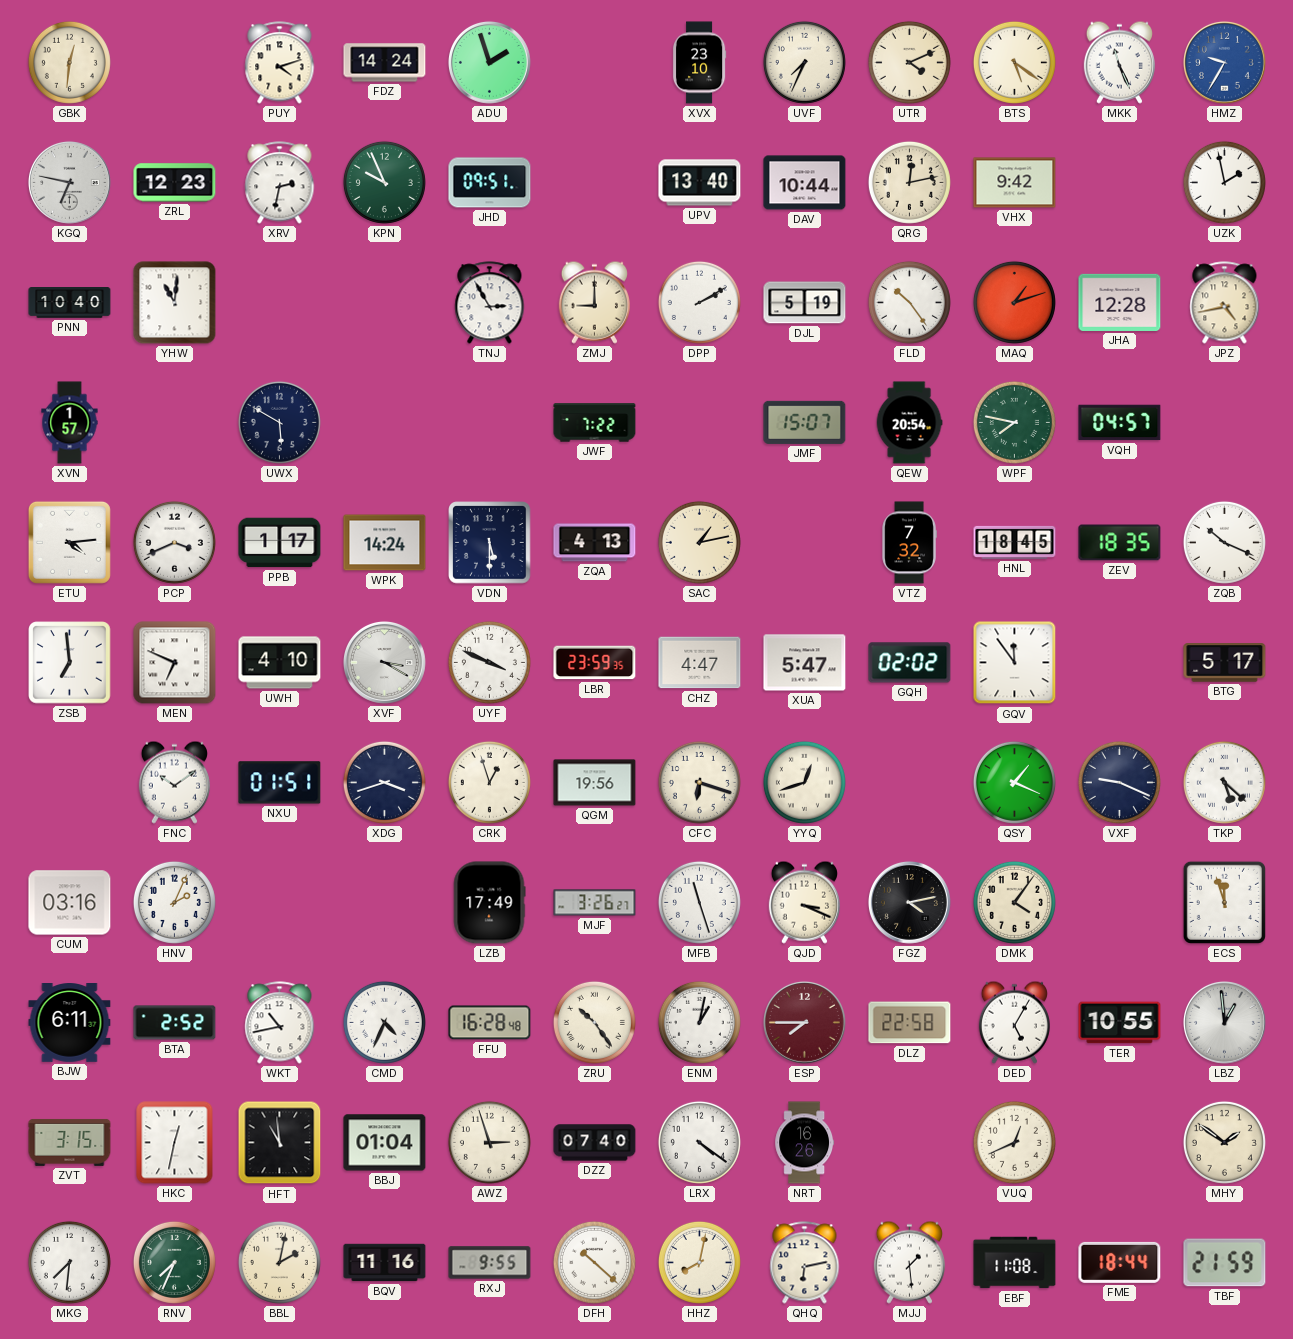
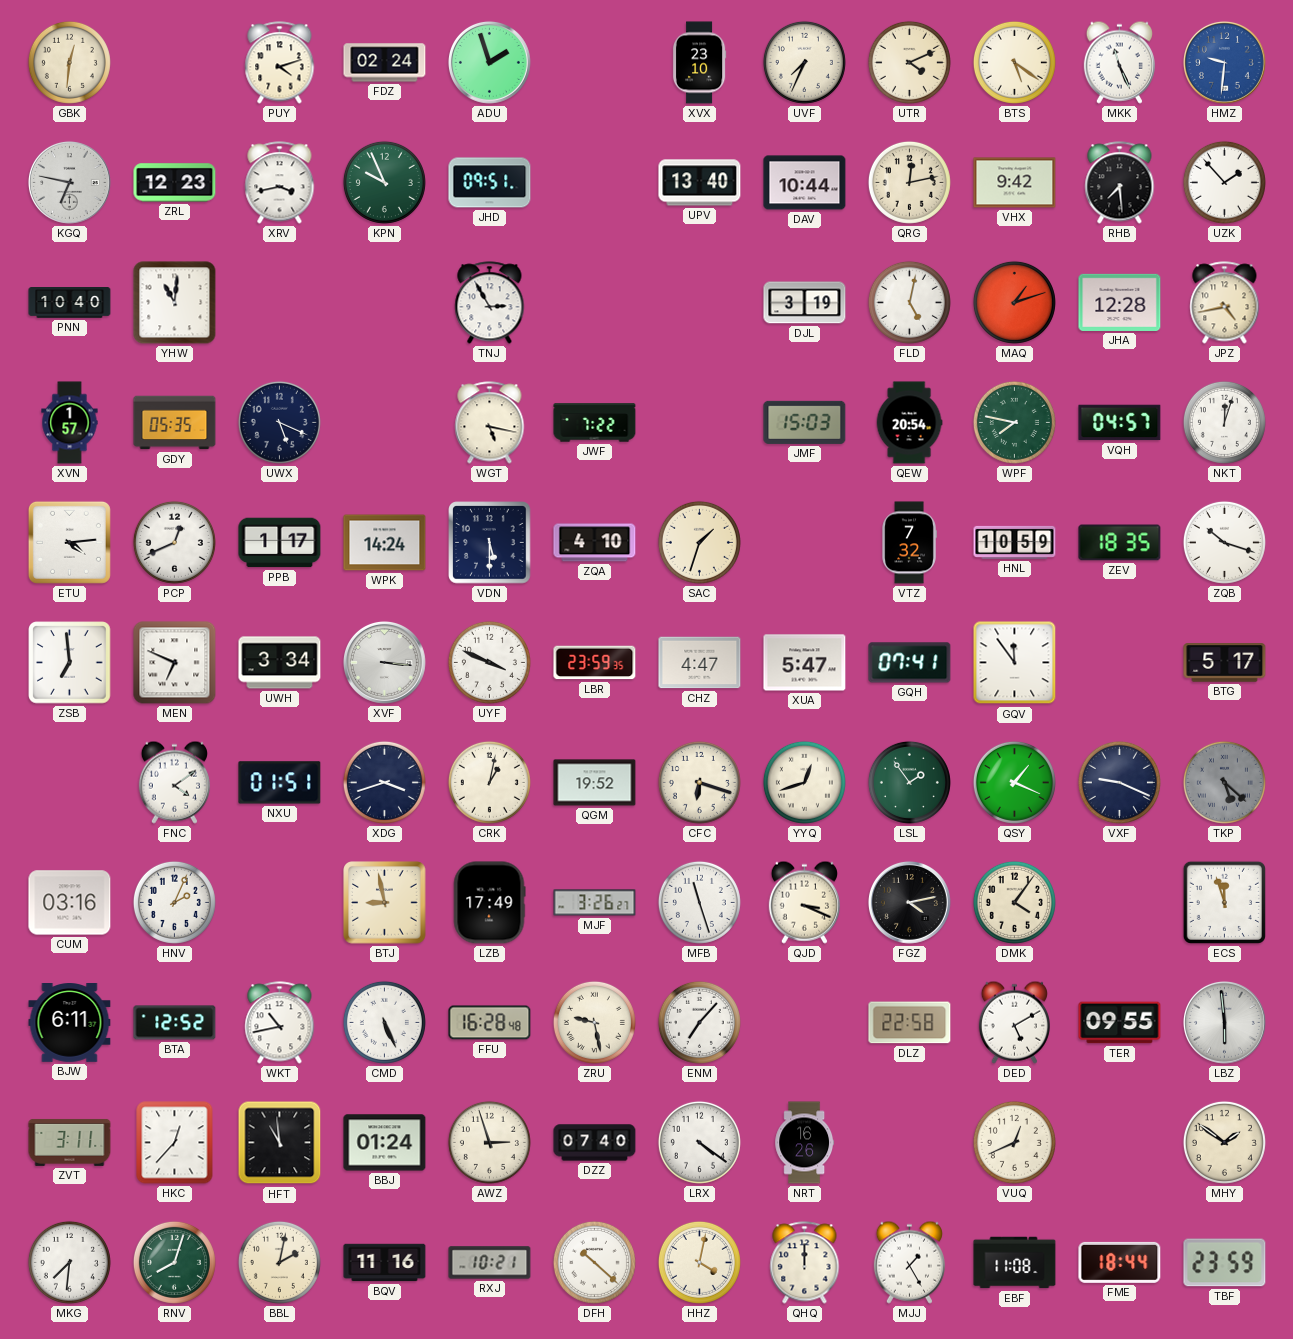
FDZ: 14:24 -> 02:24
HMZ: 9:35 -> 9:31
XRV: 2:32 -> 3:43
RHB: none -> 7:29
UZK: 1:58 -> 1:53
ZMJ: 9:00 -> none
DPP: 2:10 -> none
DJL: 5:19 -> 3:19
FLD: 10:24 -> 5:02
GDY: none -> 05:35
UWX: 5:50 -> 5:19
WGT: none -> 5:17
JMF: 15:07 -> 15:03
NKT: none -> 12:03
PCP: 3:41 -> 12:41
ZQA: 4:13 -> 4:10
SAC: 1:13 -> 1:33
HNL: 18:45 -> 10:59
ZQB: 10:19 -> 10:18
UWH: 4:10 -> 3:34
XVF: 3:20 -> 3:16
GQH: 02:02 -> 07:41
FNC: 10:09 -> 4:09
CRK: 12:57 -> 1:02
QGM: 19:56 -> 19:52
LSL: none -> 1:54
TKP dial: white -> grey
BTJ: none -> 8:58
BTA: 2:52 -> 12:52
CMD: 4:34 -> 5:26
ZRU: 10:24 -> 9:28
ENM: 1:02 -> 7:07
ESP: 7:45 -> none
DED: 5:05 -> 5:10
TER: 10:55 -> 09:55
LBZ: 12:59 -> 5:59
ZVT: 3:15 -> 3:11
HKC: 12:32 -> 12:37
BBJ: 01:04 -> 01:24
RNV: 7:34 -> 8:03
RXJ: 9:55 -> 10:21
HHZ: 8:02 -> 4:02
QHQ: 6:13 -> 12:00
MJJ: 1:29 -> 1:25
TBF: 21:59 -> 23:59
